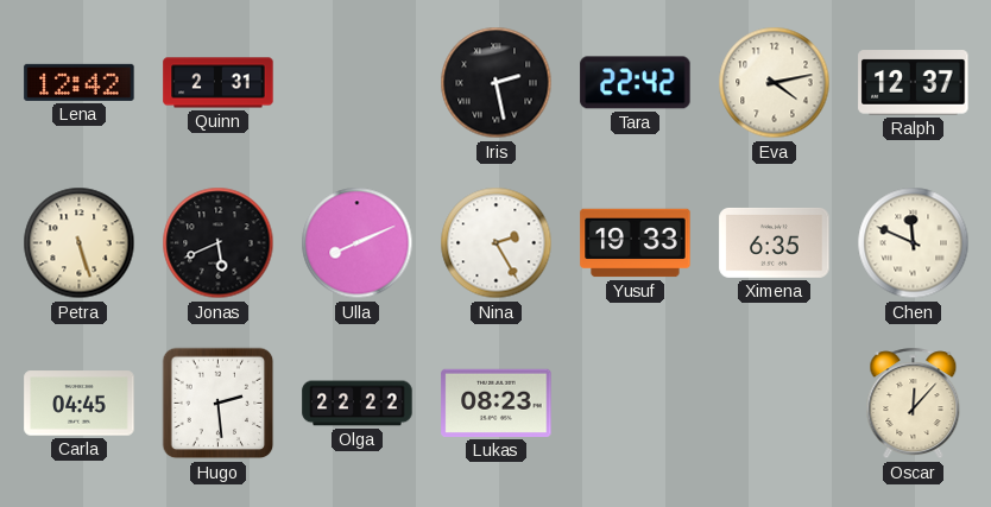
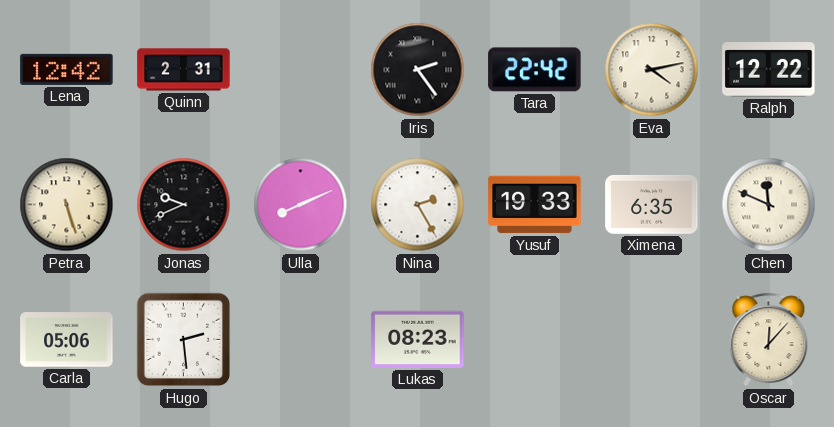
Iris: 2:28 -> 2:24
Ralph: 12:37 -> 12:22
Jonas: 5:41 -> 9:41
Carla: 04:45 -> 05:06
Olga: 22:22 -> none
